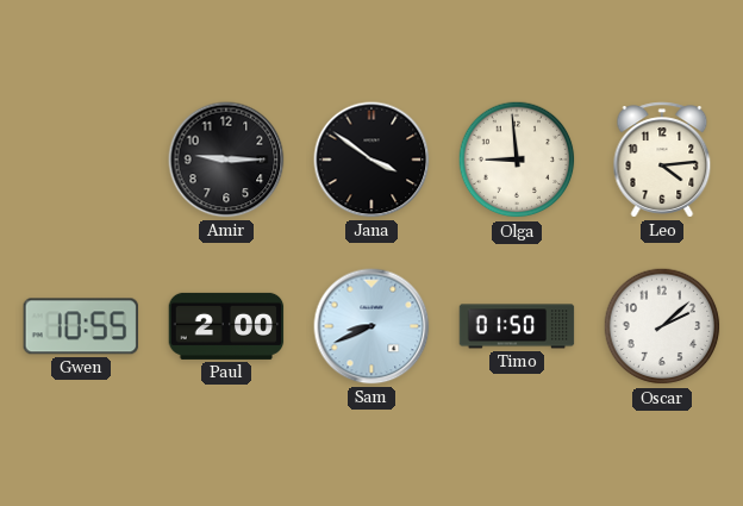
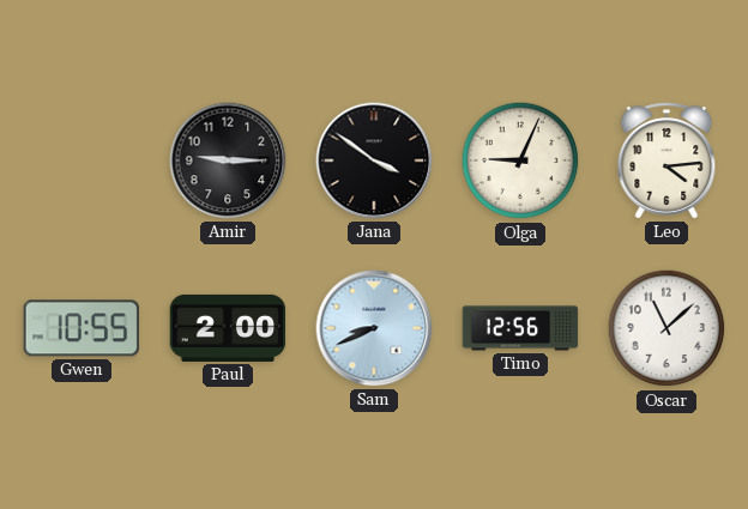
Olga: 8:59 -> 9:04
Timo: 01:50 -> 12:56
Oscar: 2:08 -> 11:08
